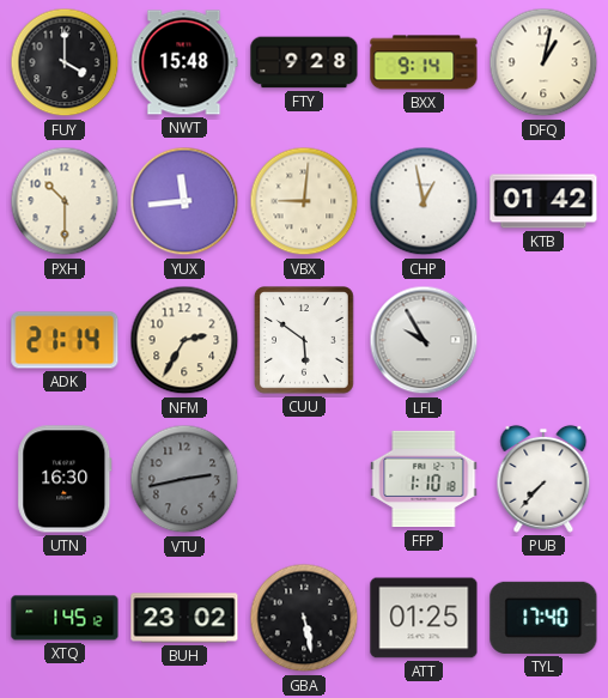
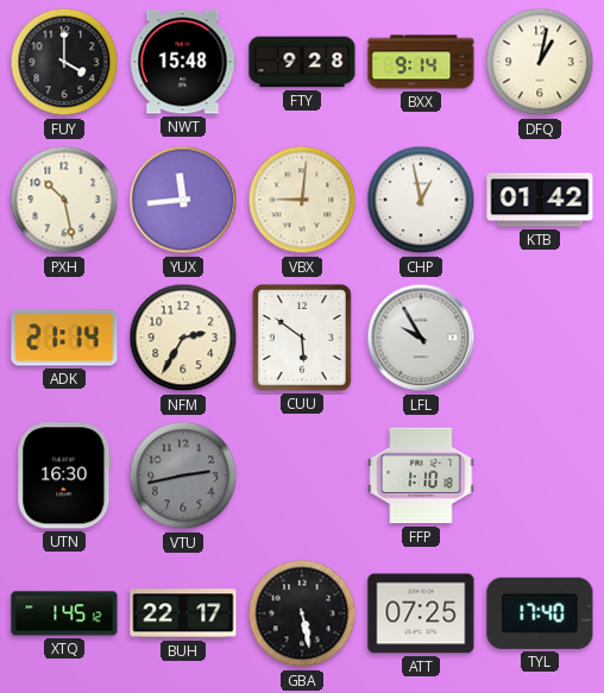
PXH: 10:30 -> 10:28
PUB: 7:37 -> none
BUH: 23:02 -> 22:17
ATT: 01:25 -> 07:25
